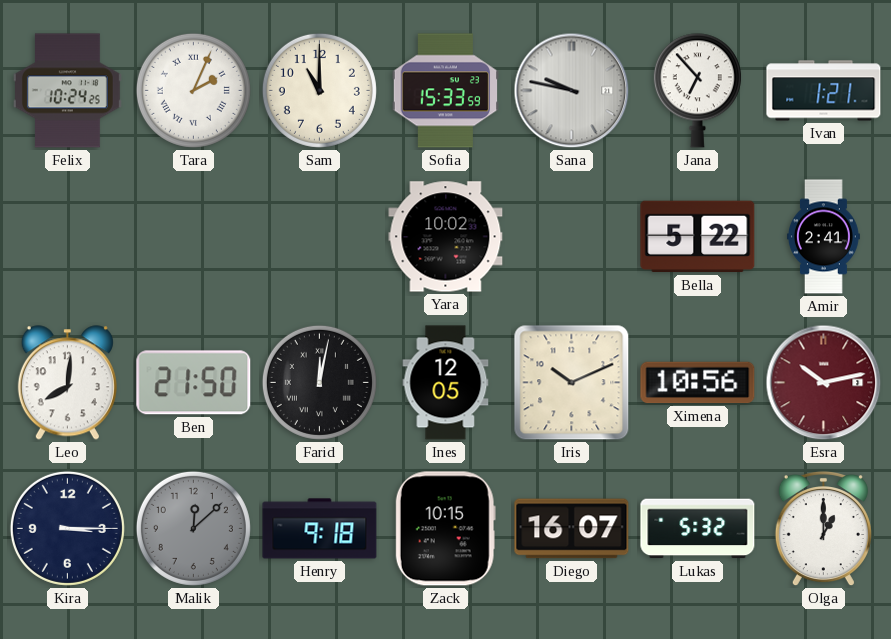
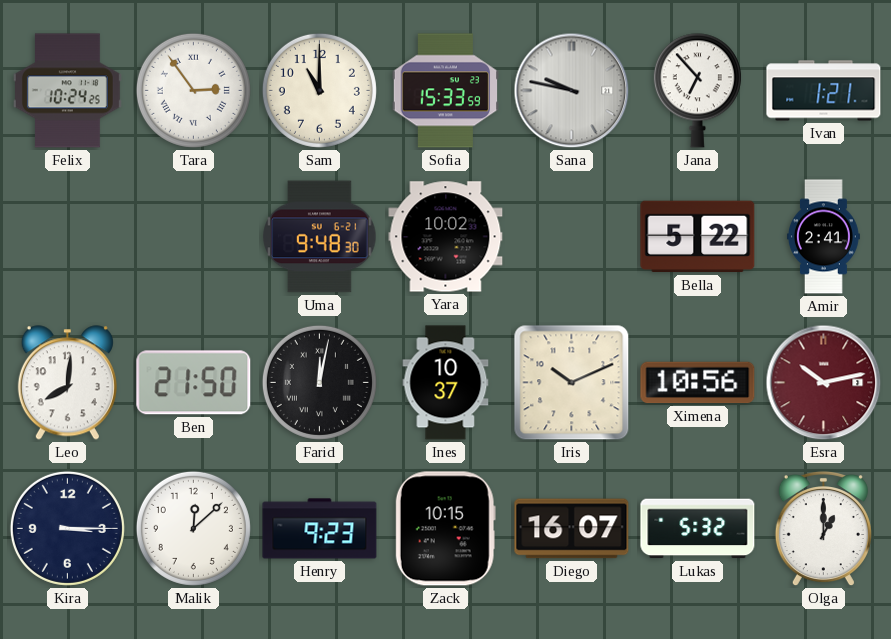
Tara: 2:04 -> 2:54
Uma: none -> 9:48
Ines: 12:05 -> 10:37
Malik dial: grey -> white
Henry: 9:18 -> 9:23
